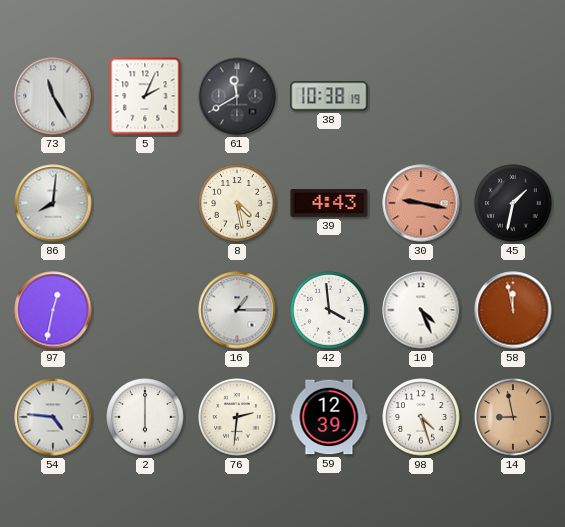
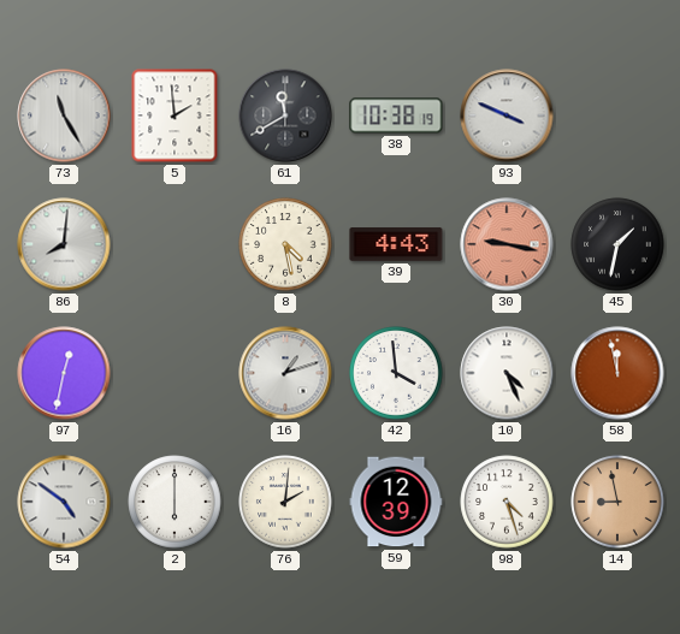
5: 2:04 -> 1:59
93: none -> 3:49
16: 1:15 -> 1:12
54: 4:46 -> 4:51
76: 2:31 -> 2:01
